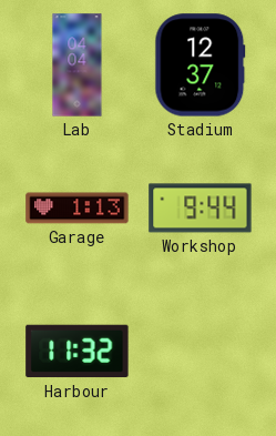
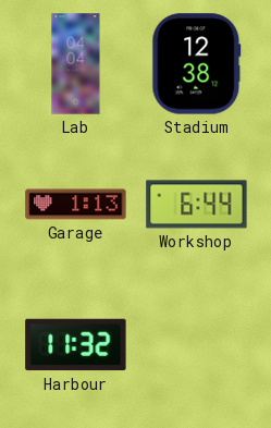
Stadium: 12:37 -> 12:38
Workshop: 9:44 -> 6:44
